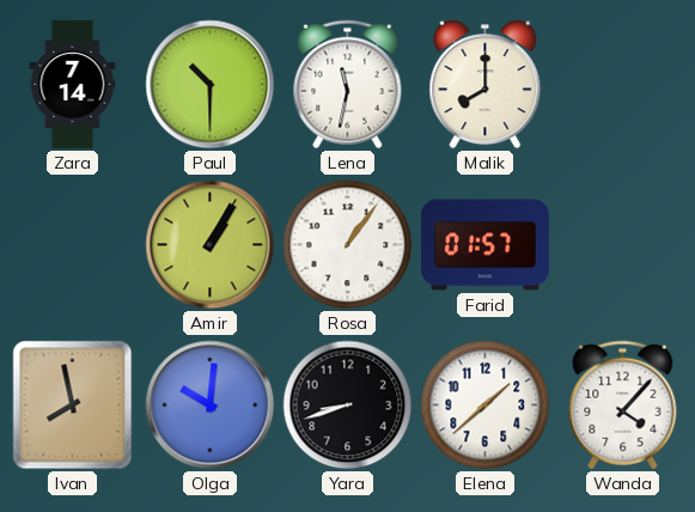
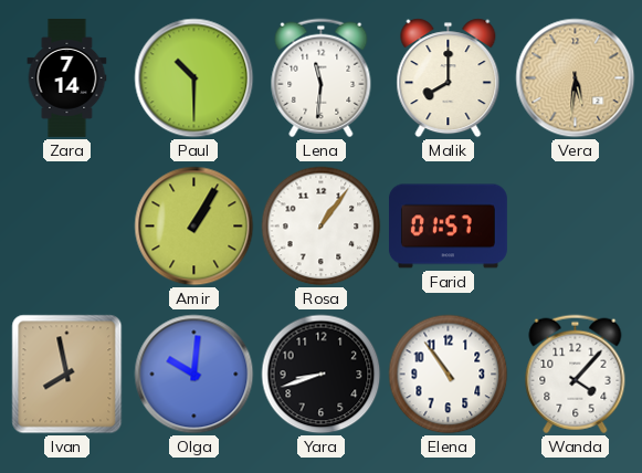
Lena: 11:32 -> 11:31
Vera: none -> 5:31
Elena: 1:38 -> 10:54
